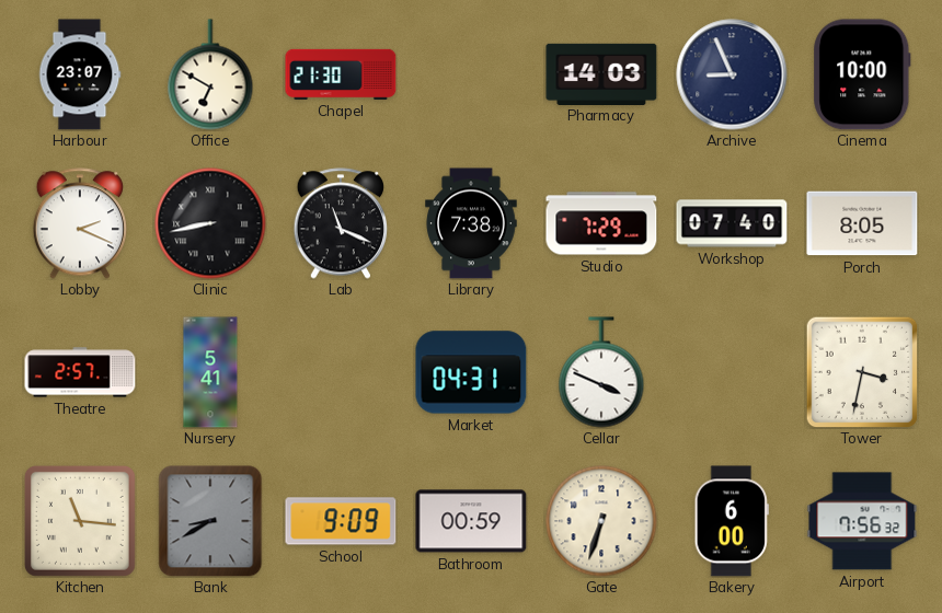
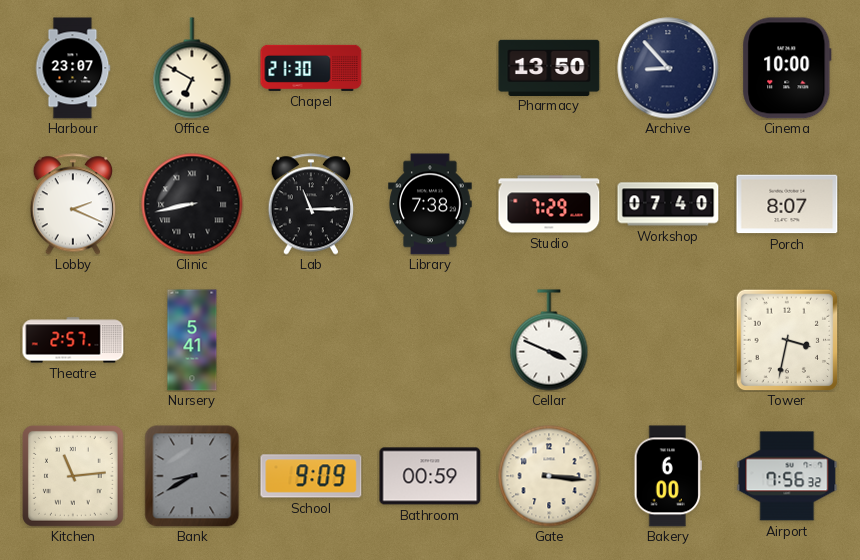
Pharmacy: 14:03 -> 13:50
Archive: 8:56 -> 8:53
Lab: 11:19 -> 11:15
Porch: 8:05 -> 8:07
Market: 04:31 -> none
Kitchen: 11:16 -> 11:14
Gate: 6:33 -> 3:16
